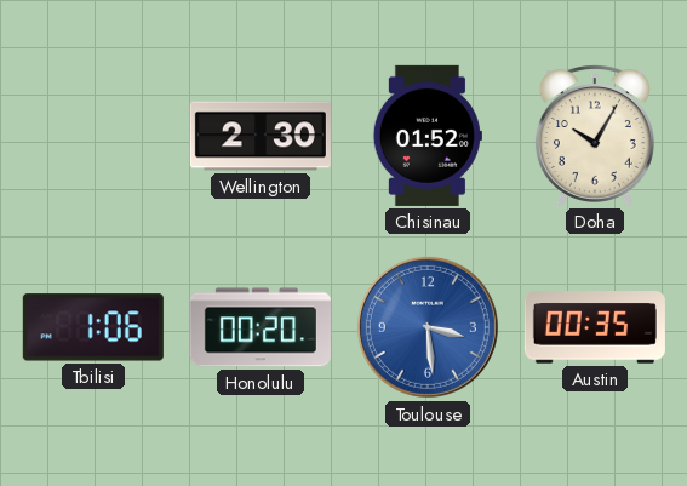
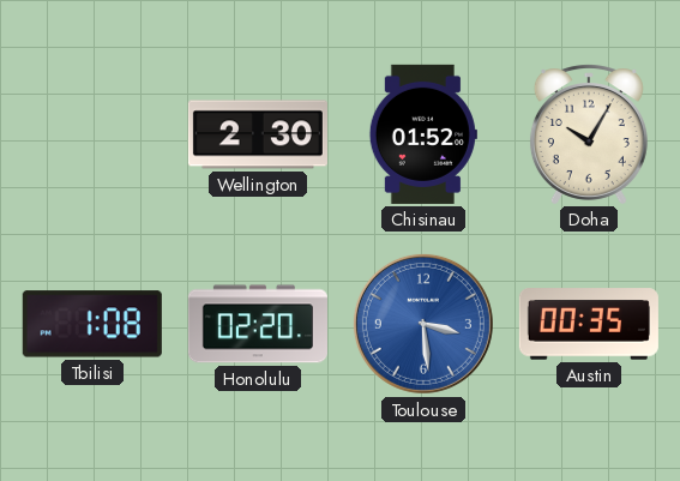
Tbilisi: 1:06 -> 1:08
Honolulu: 00:20 -> 02:20
